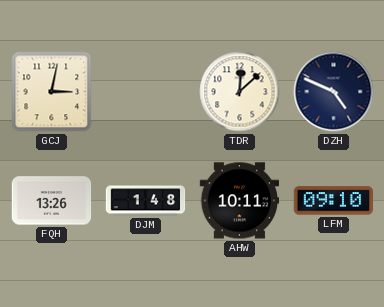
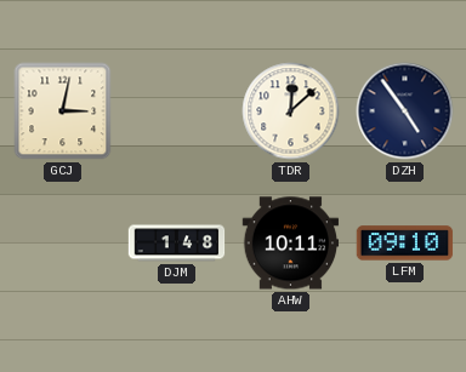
DZH: 4:49 -> 4:54
FQH: 13:26 -> none
